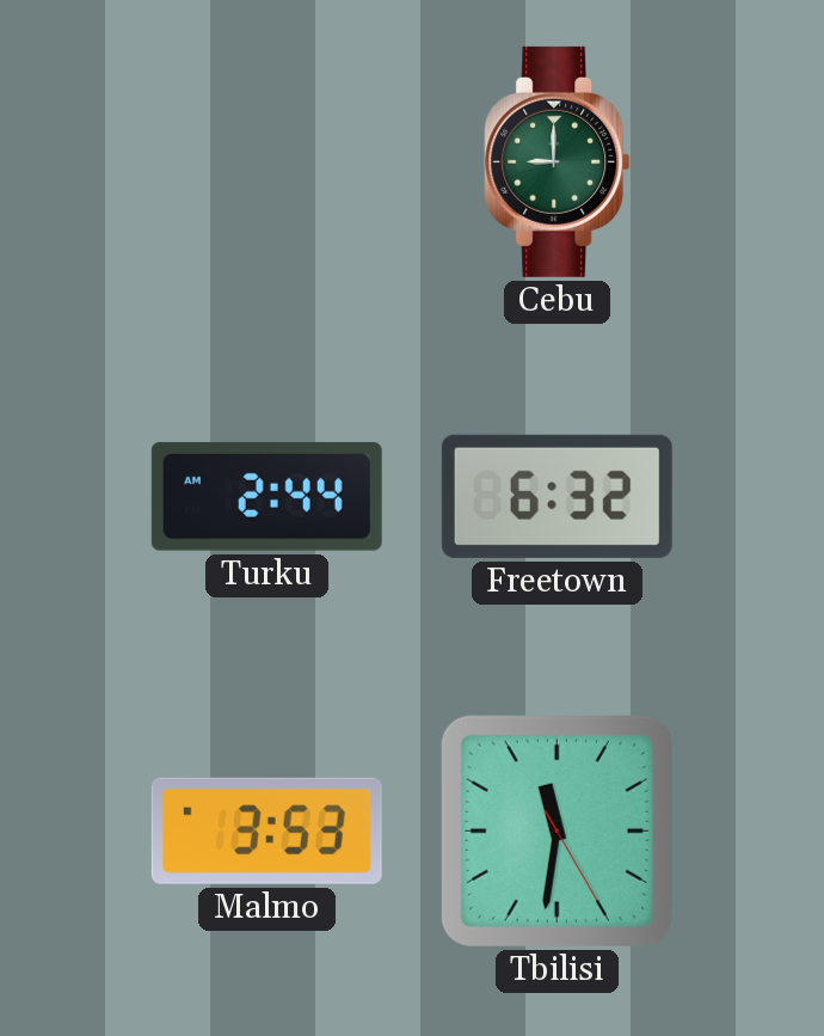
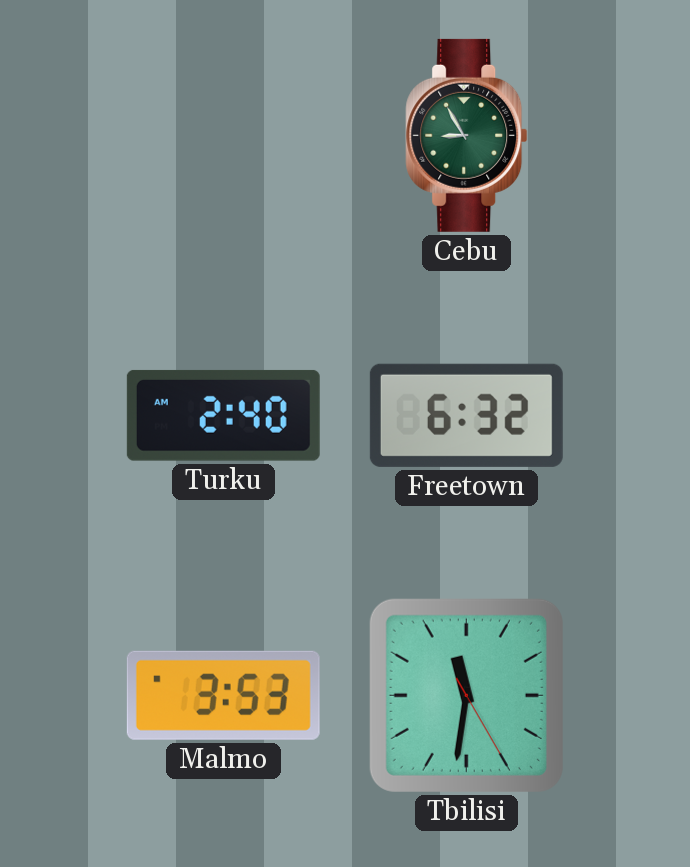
Cebu: 9:00 -> 8:55
Turku: 2:44 -> 2:40
